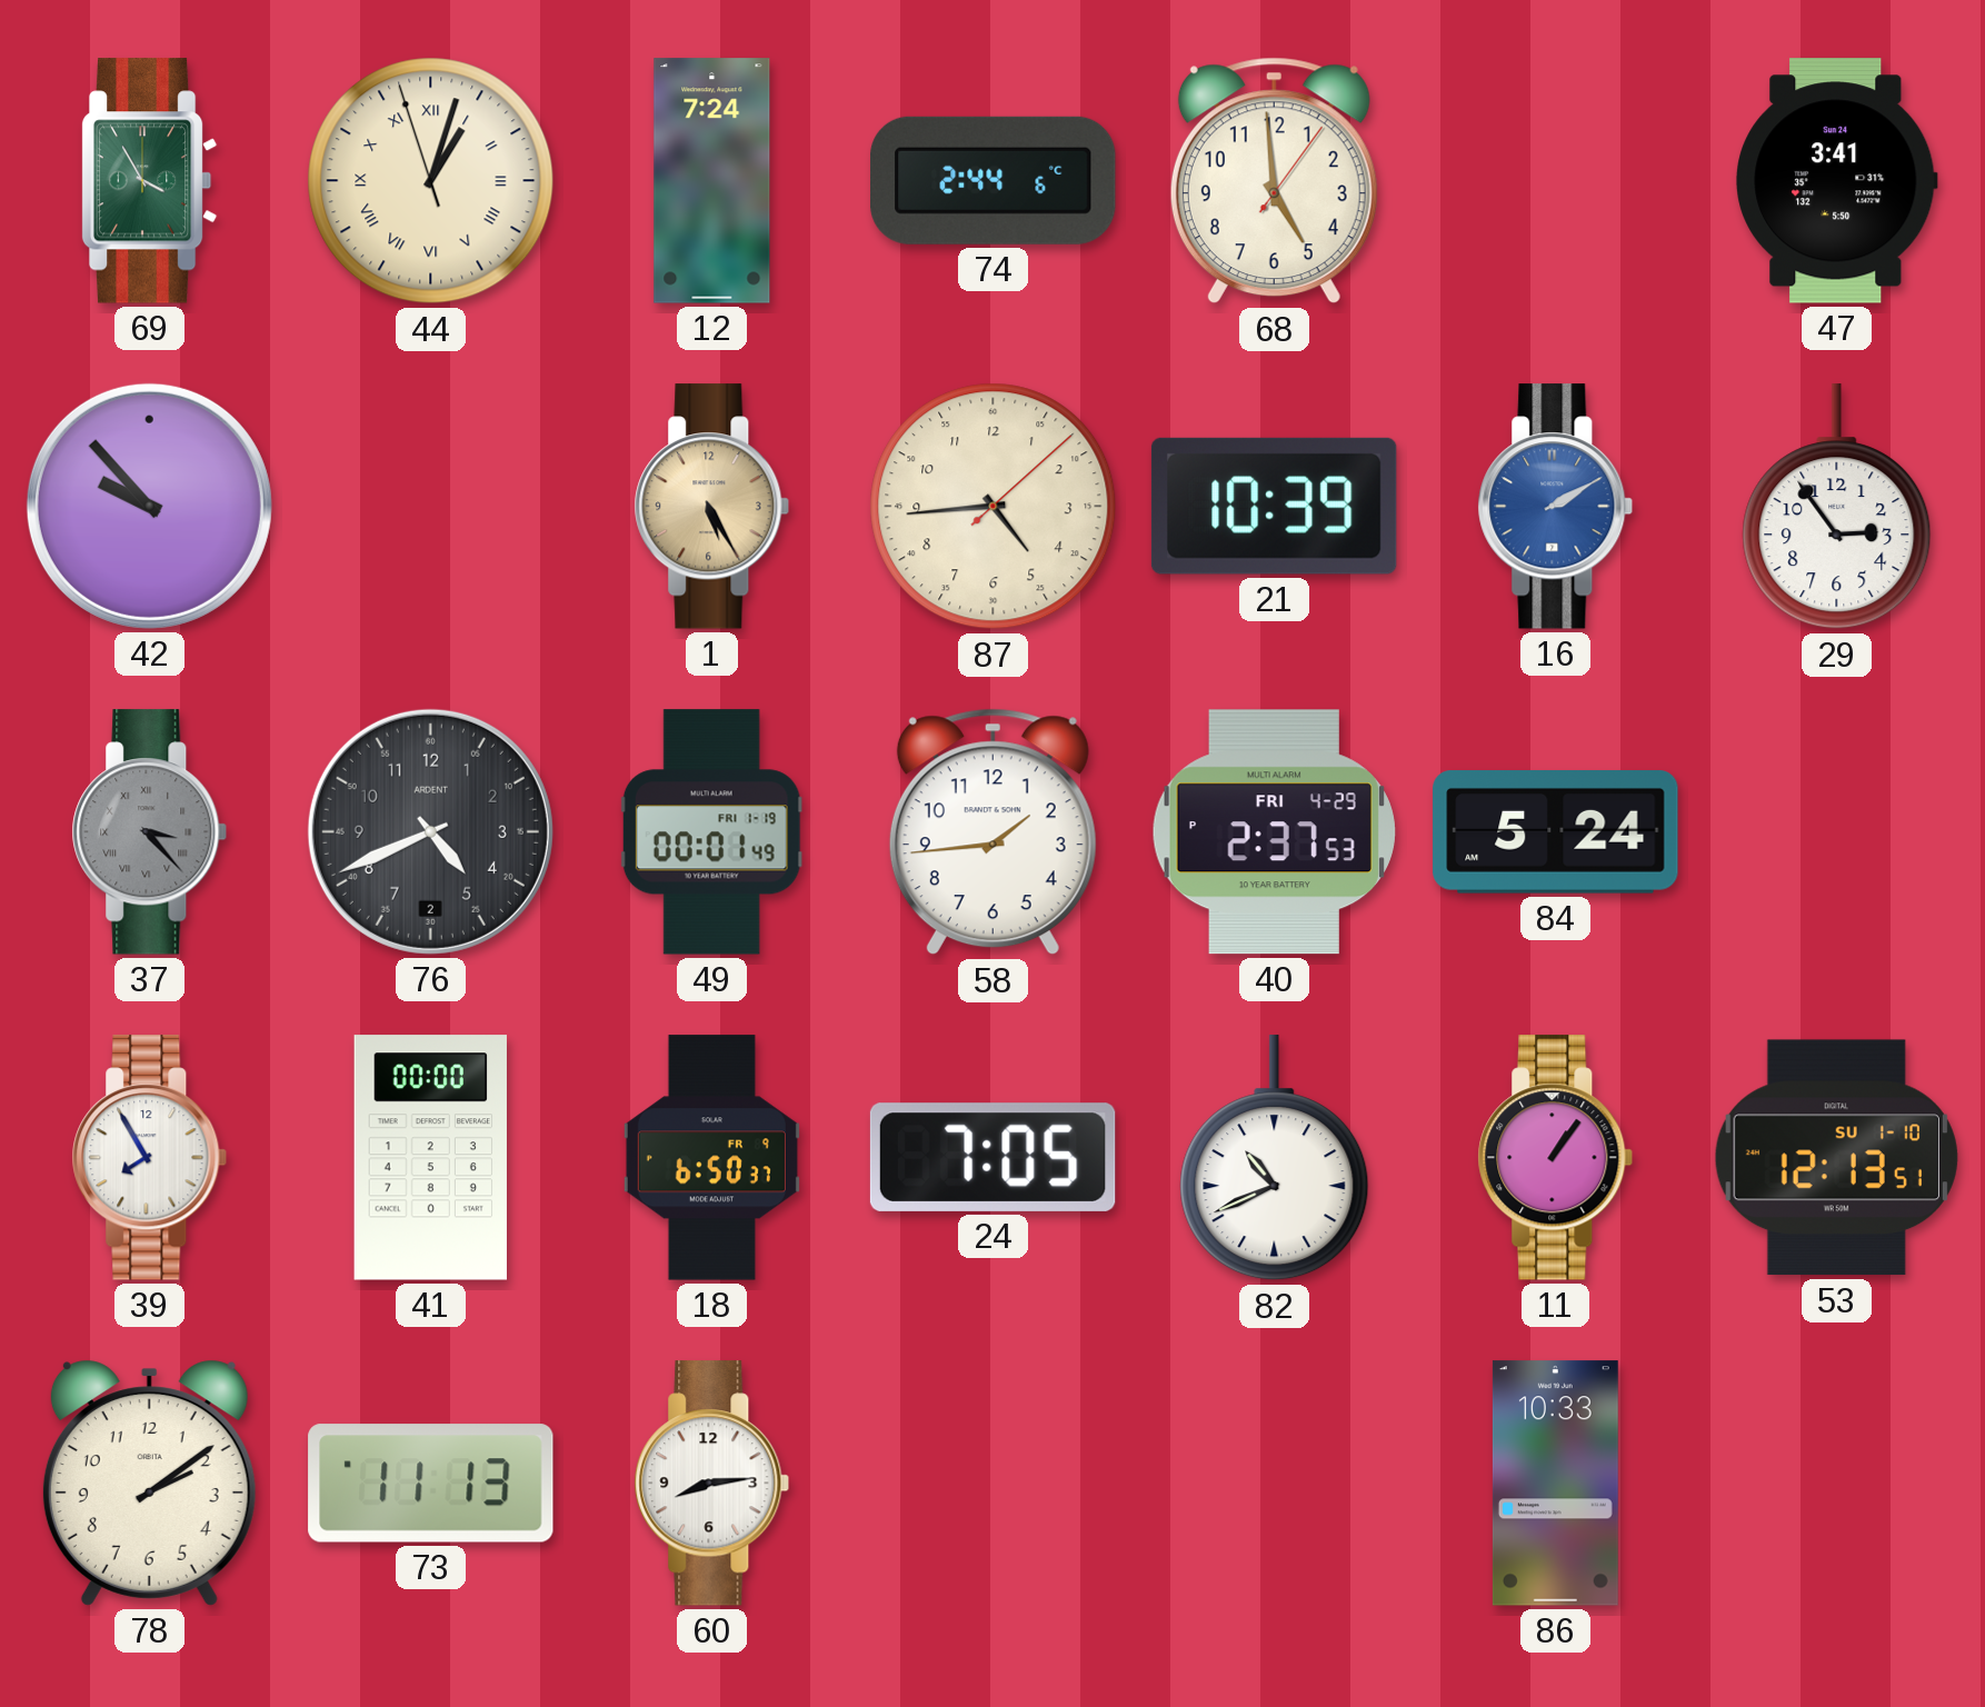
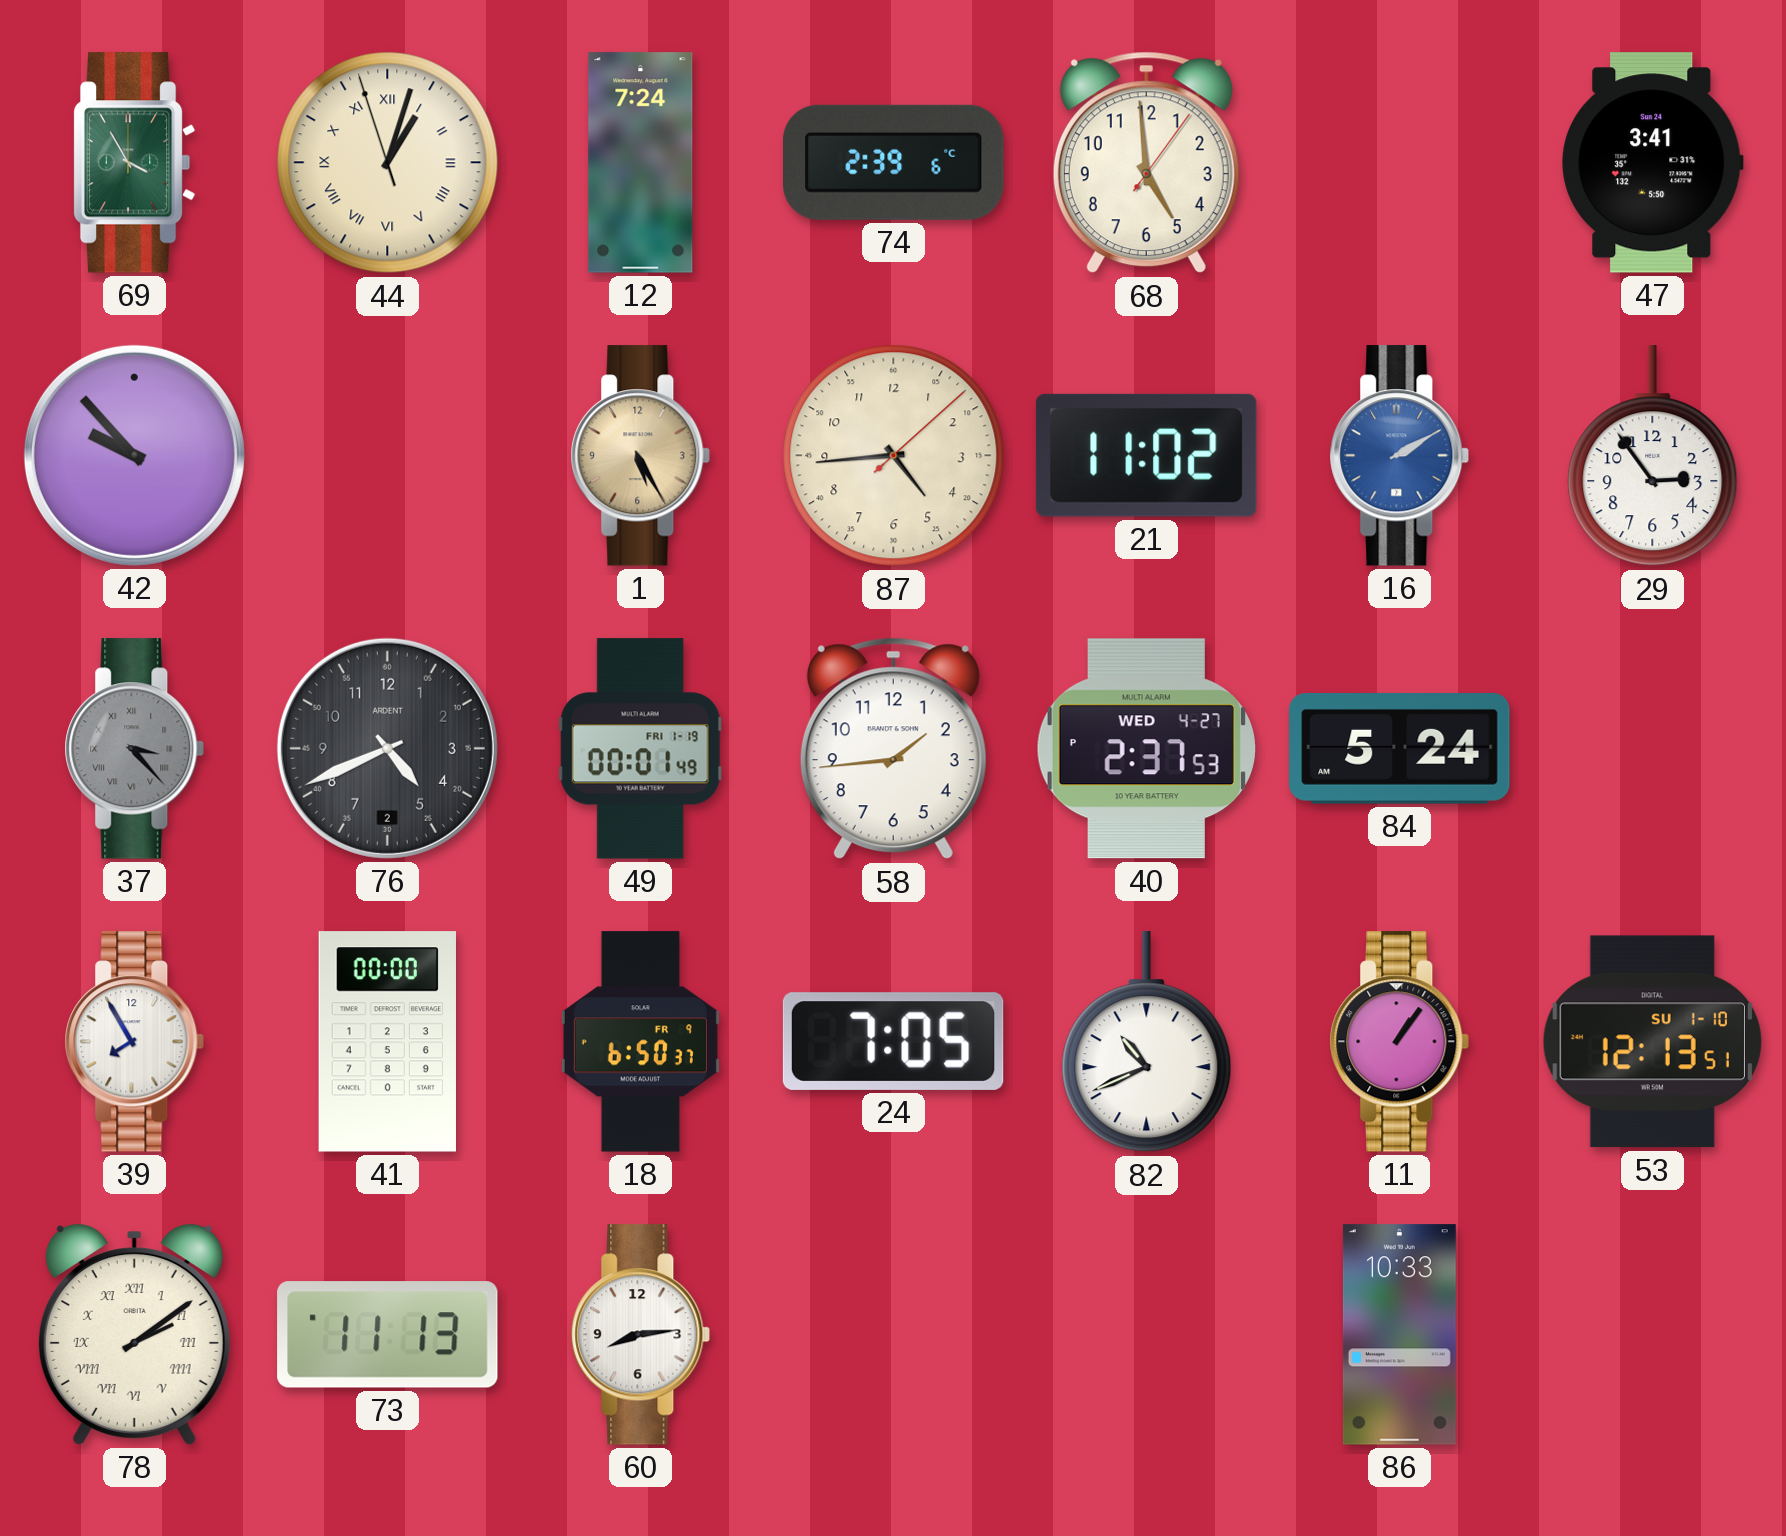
74: 2:44 -> 2:39
21: 10:39 -> 11:02
40 date: FRI 4-29 -> WED 4-27
78 numerals: Arabic -> Roman
